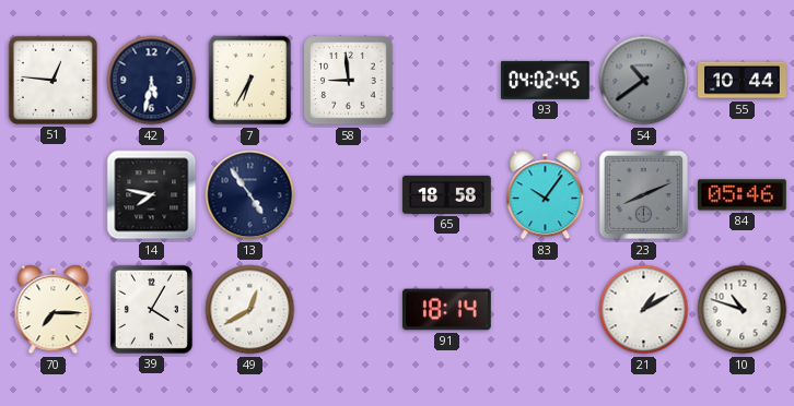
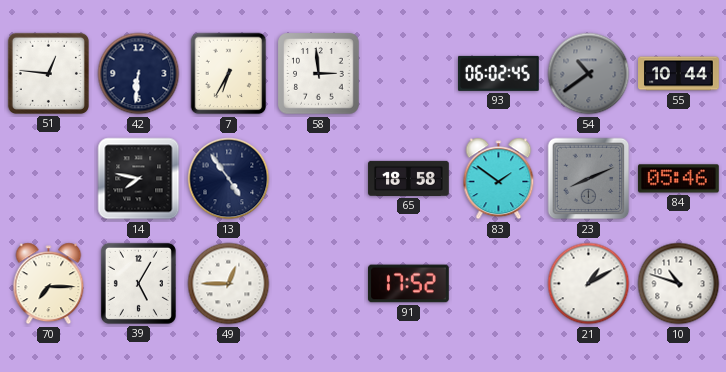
42: 5:32 -> 6:31
58: 8:59 -> 2:59
93: 04:02 -> 06:02
83: 10:06 -> 1:51
39: 4:05 -> 5:05
49: 12:40 -> 12:45
91: 18:14 -> 17:52
